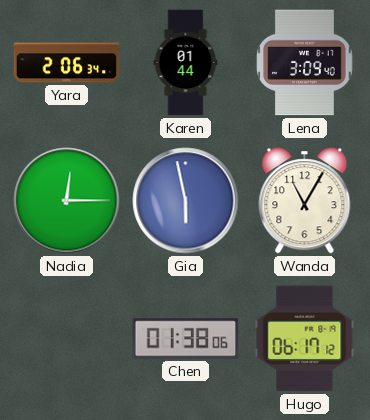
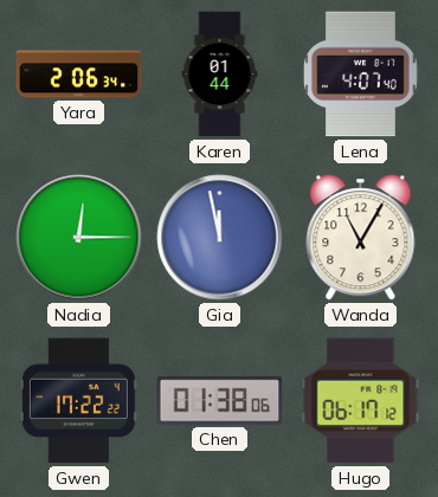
Lena: 3:09 -> 4:07
Gia: 5:58 -> 11:58
Gwen: none -> 17:22
